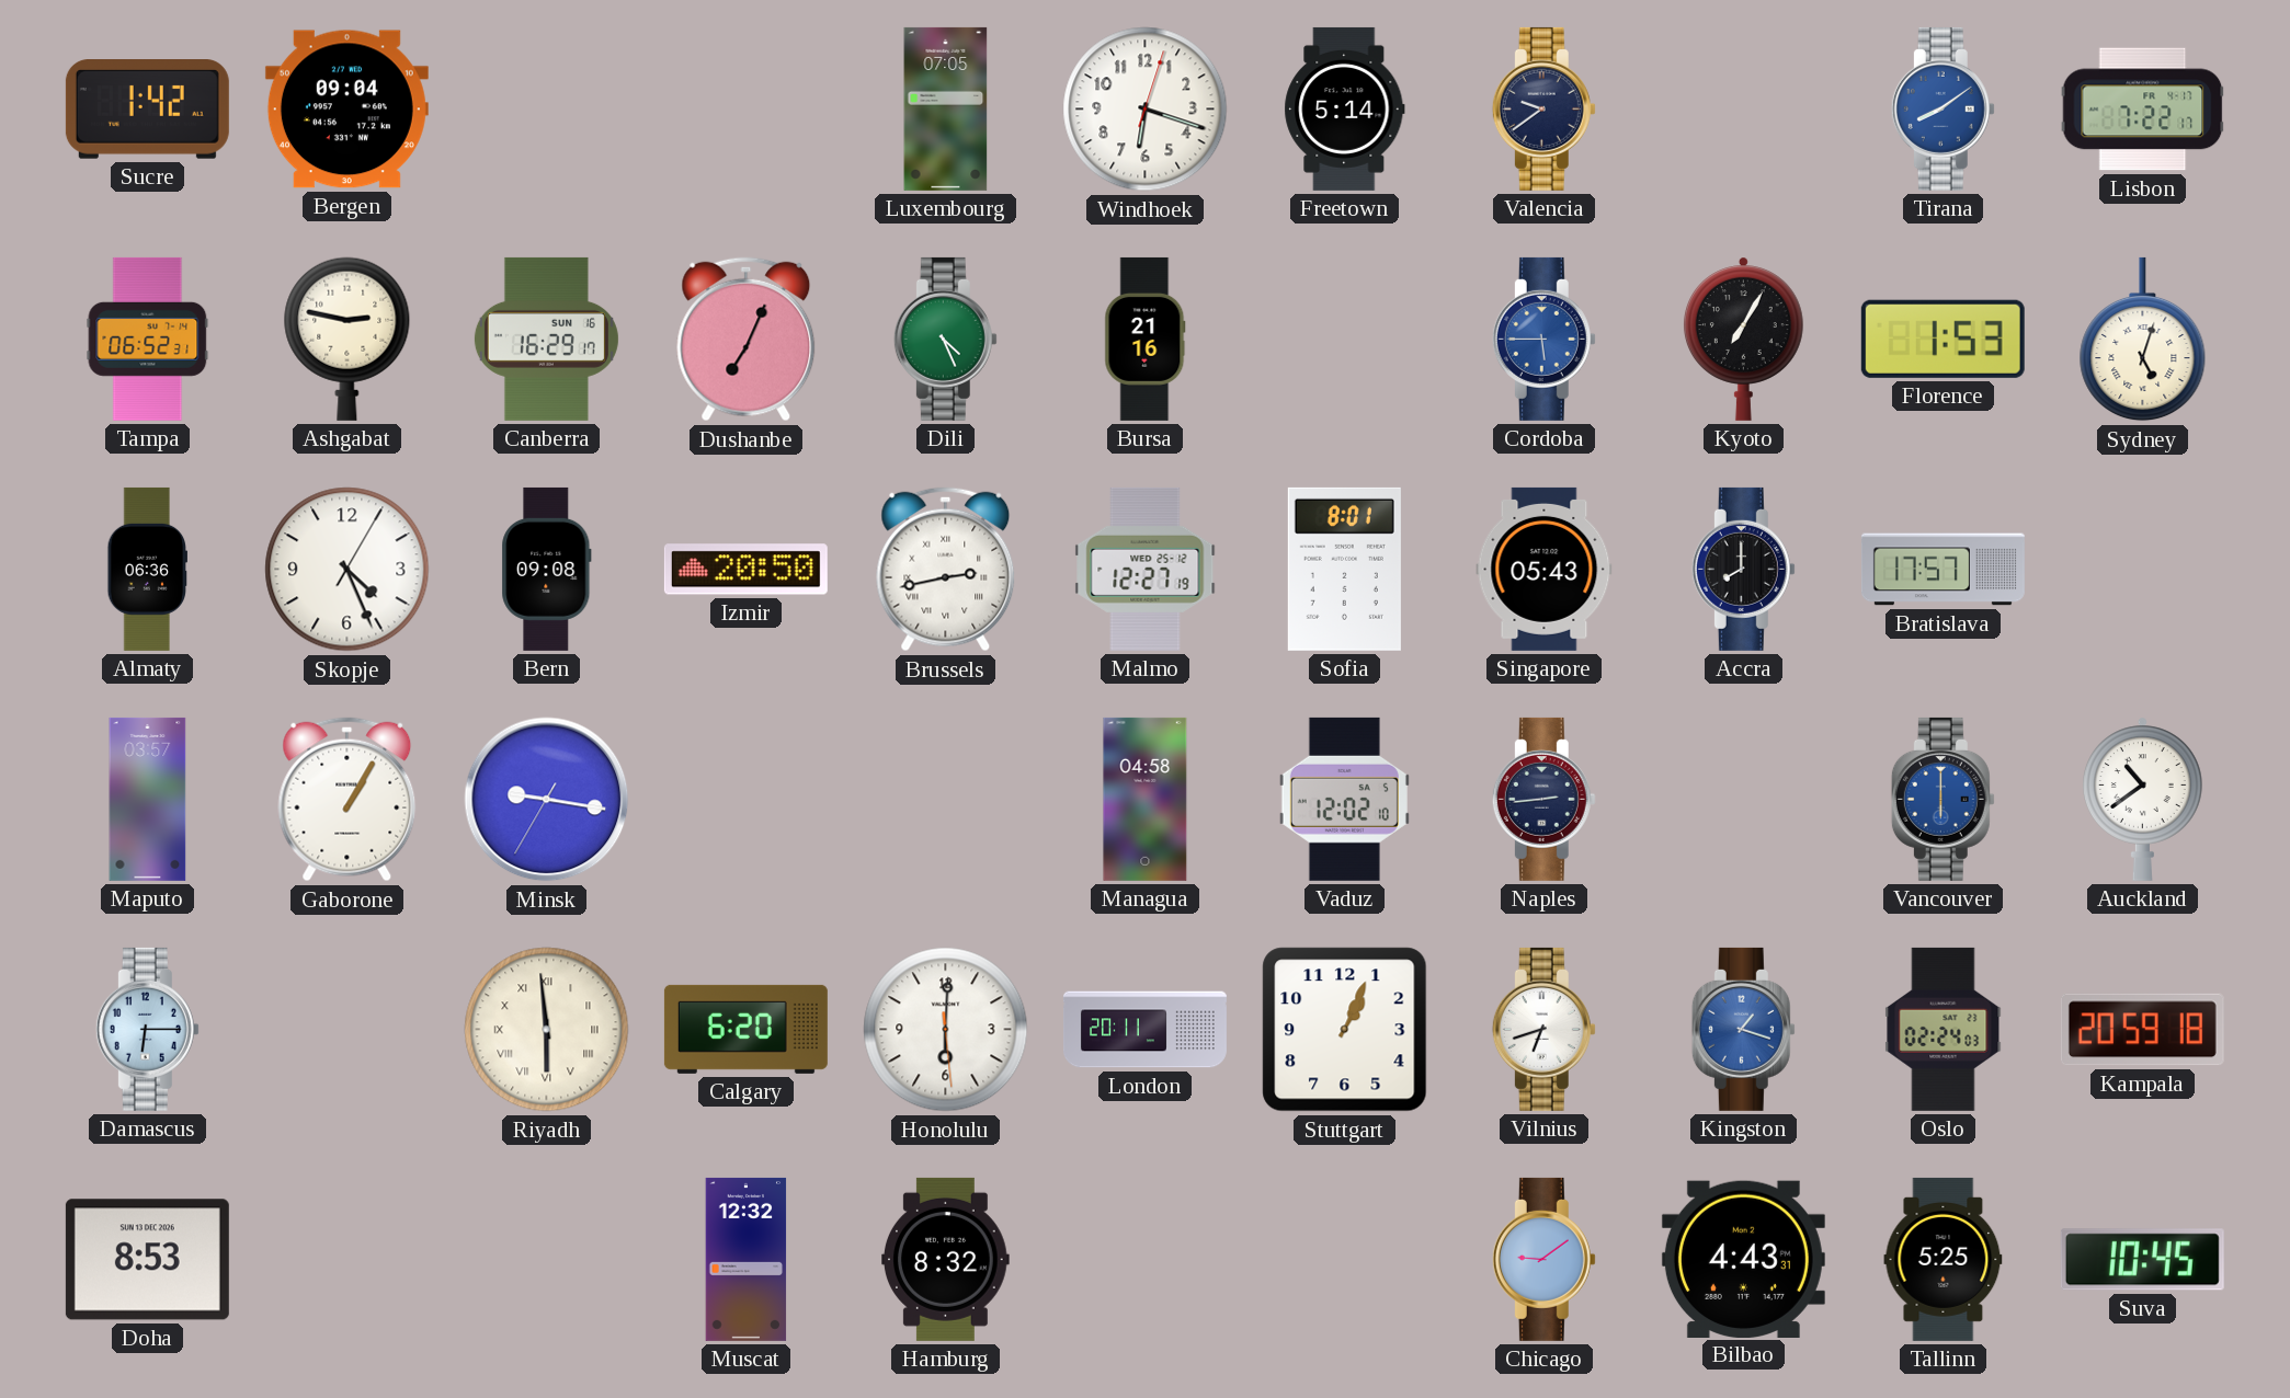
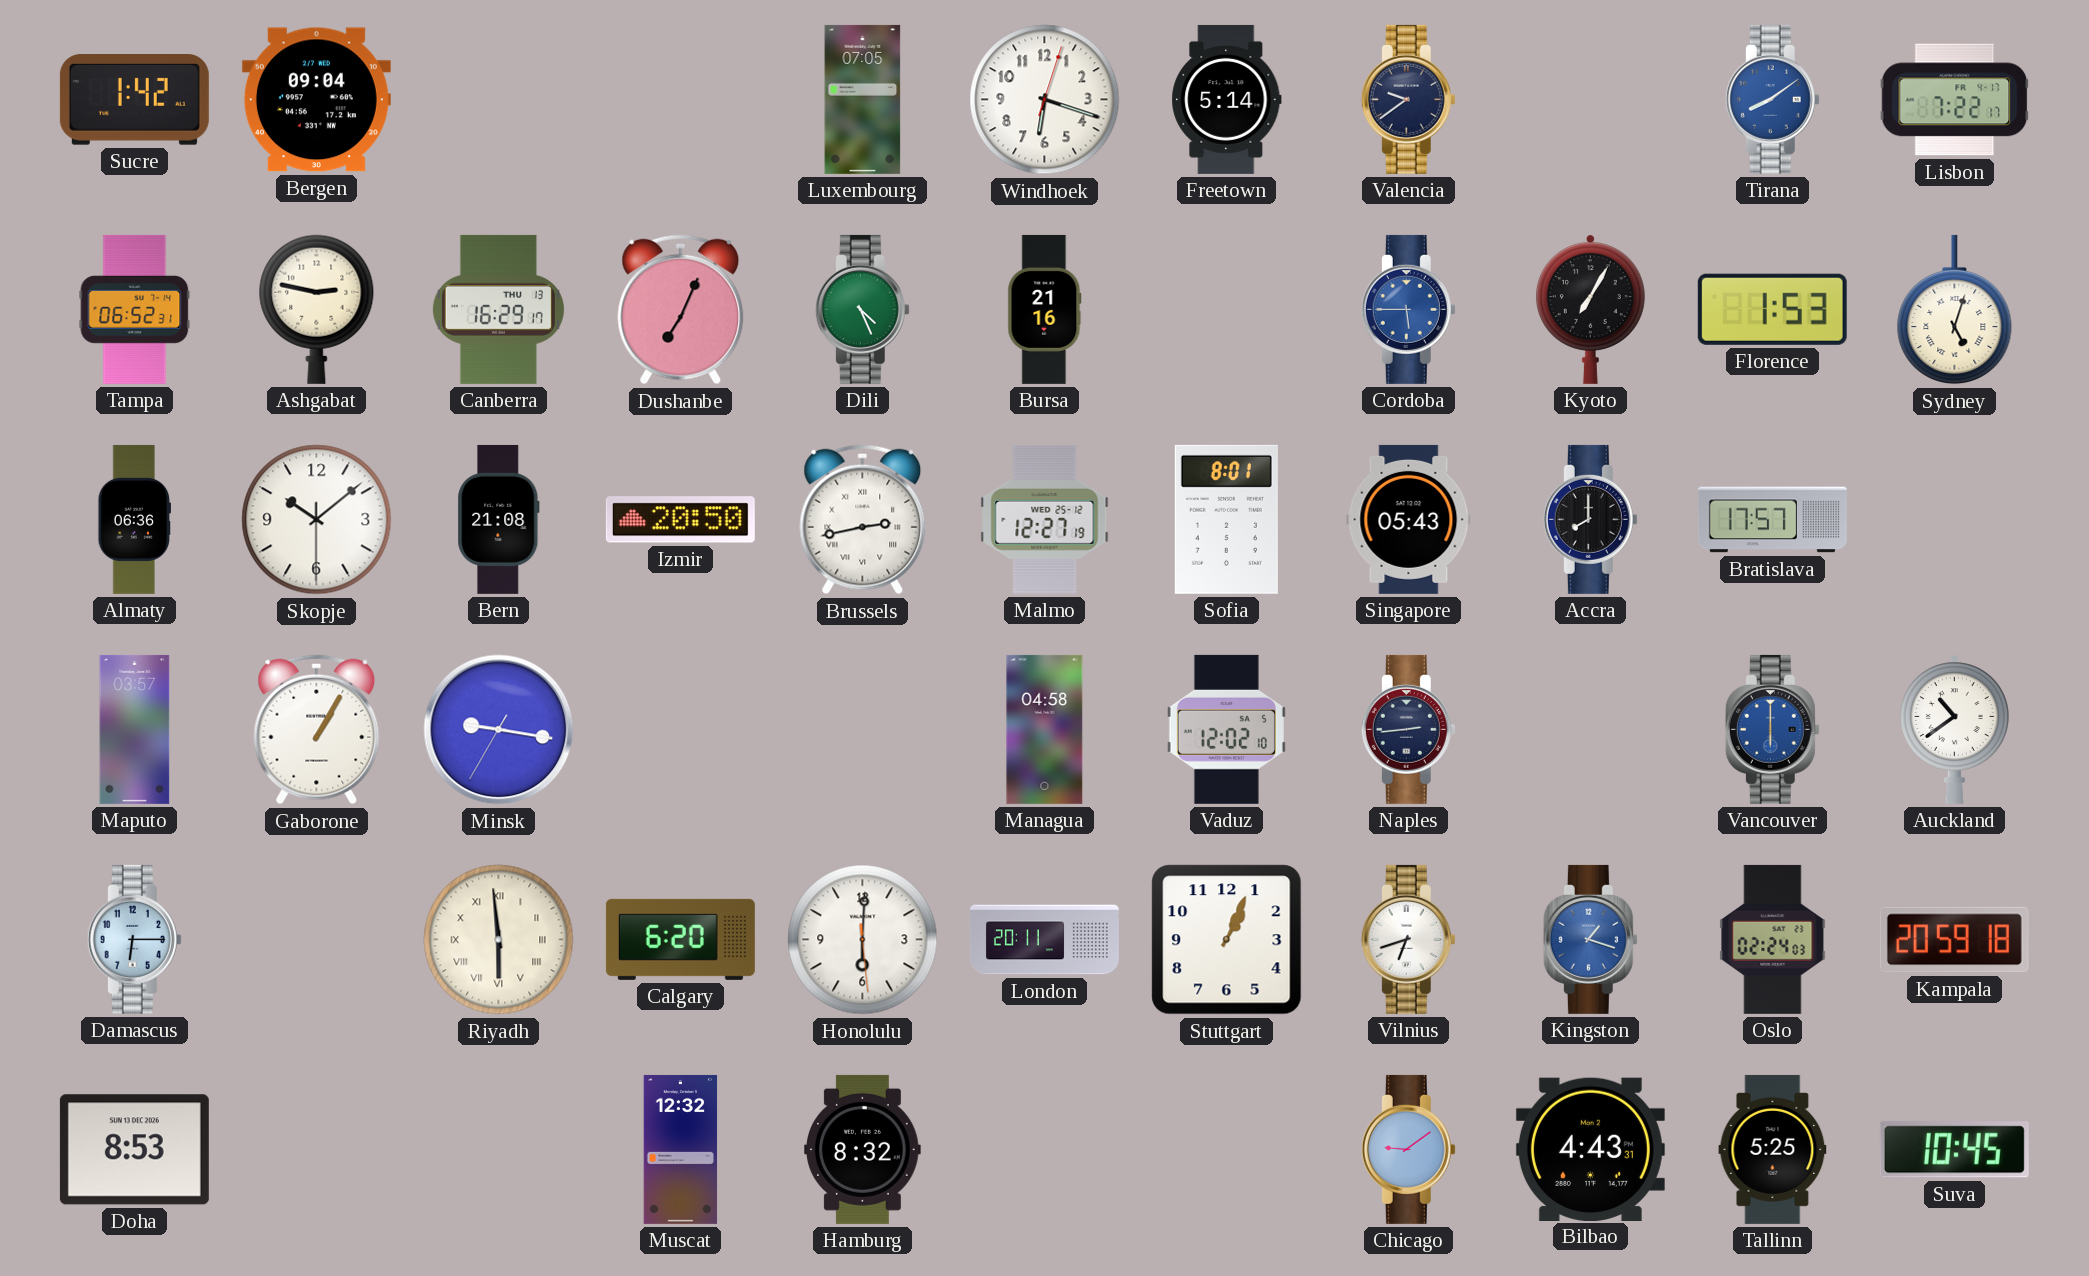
Canberra date: SUN 16 -> THU 13
Skopje: 4:26 -> 10:08
Bern: 09:08 -> 21:08
